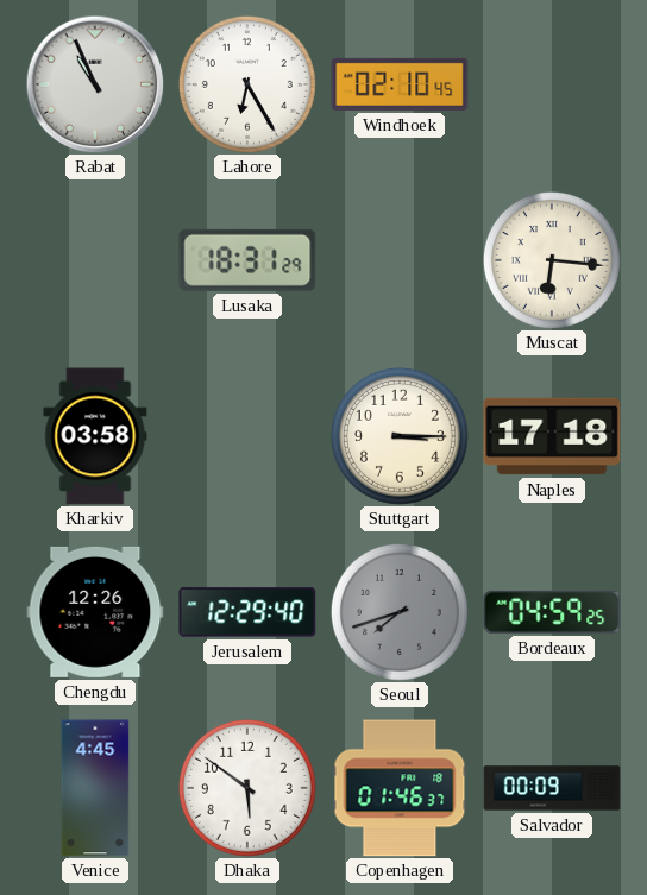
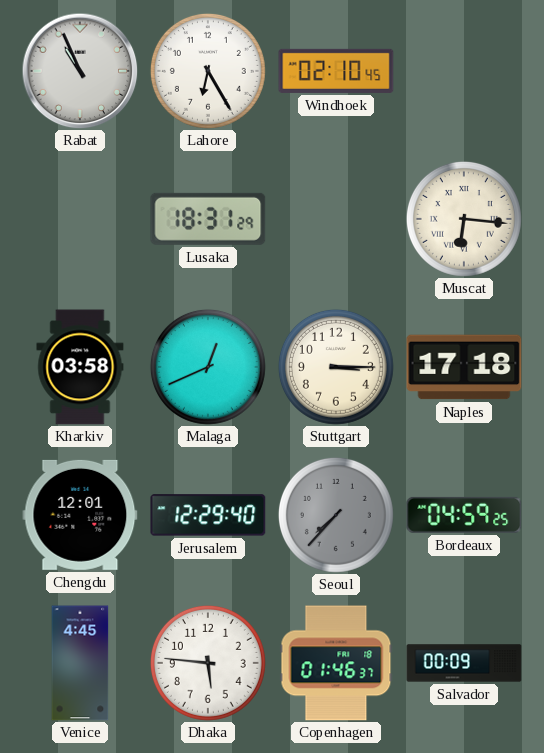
Malaga: none -> 12:41
Chengdu: 12:26 -> 12:01
Seoul: 7:42 -> 7:37
Dhaka: 5:51 -> 5:46
